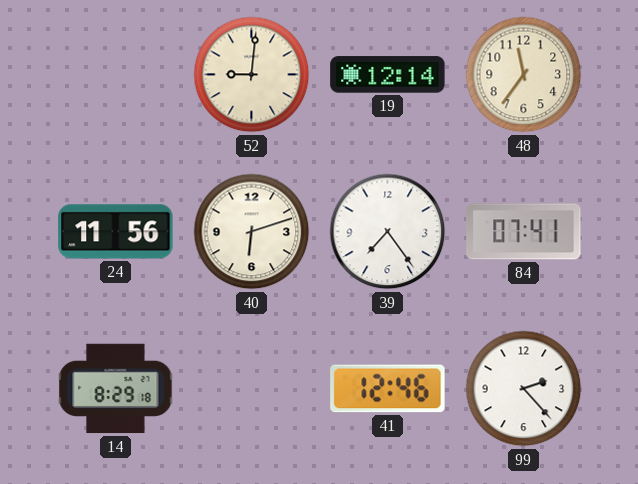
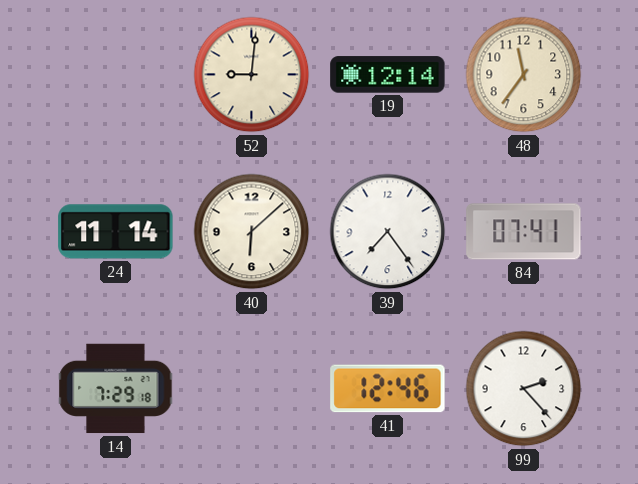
24: 11:56 -> 11:14
40: 6:12 -> 6:08
14: 8:29 -> 7:29
